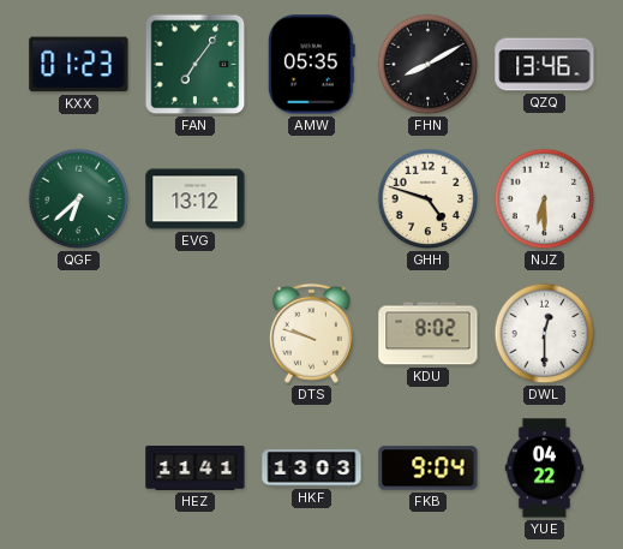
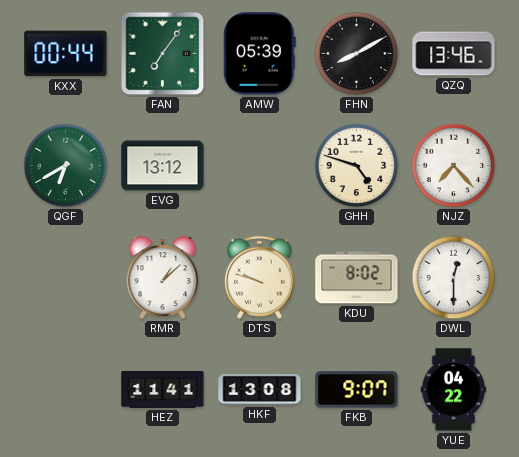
KXX: 01:23 -> 00:44
AMW: 05:35 -> 05:39
QGF: 6:38 -> 6:40
NJZ: 6:30 -> 7:23
RMR: none -> 1:08
HKF: 13:03 -> 13:08
FKB: 9:04 -> 9:07
